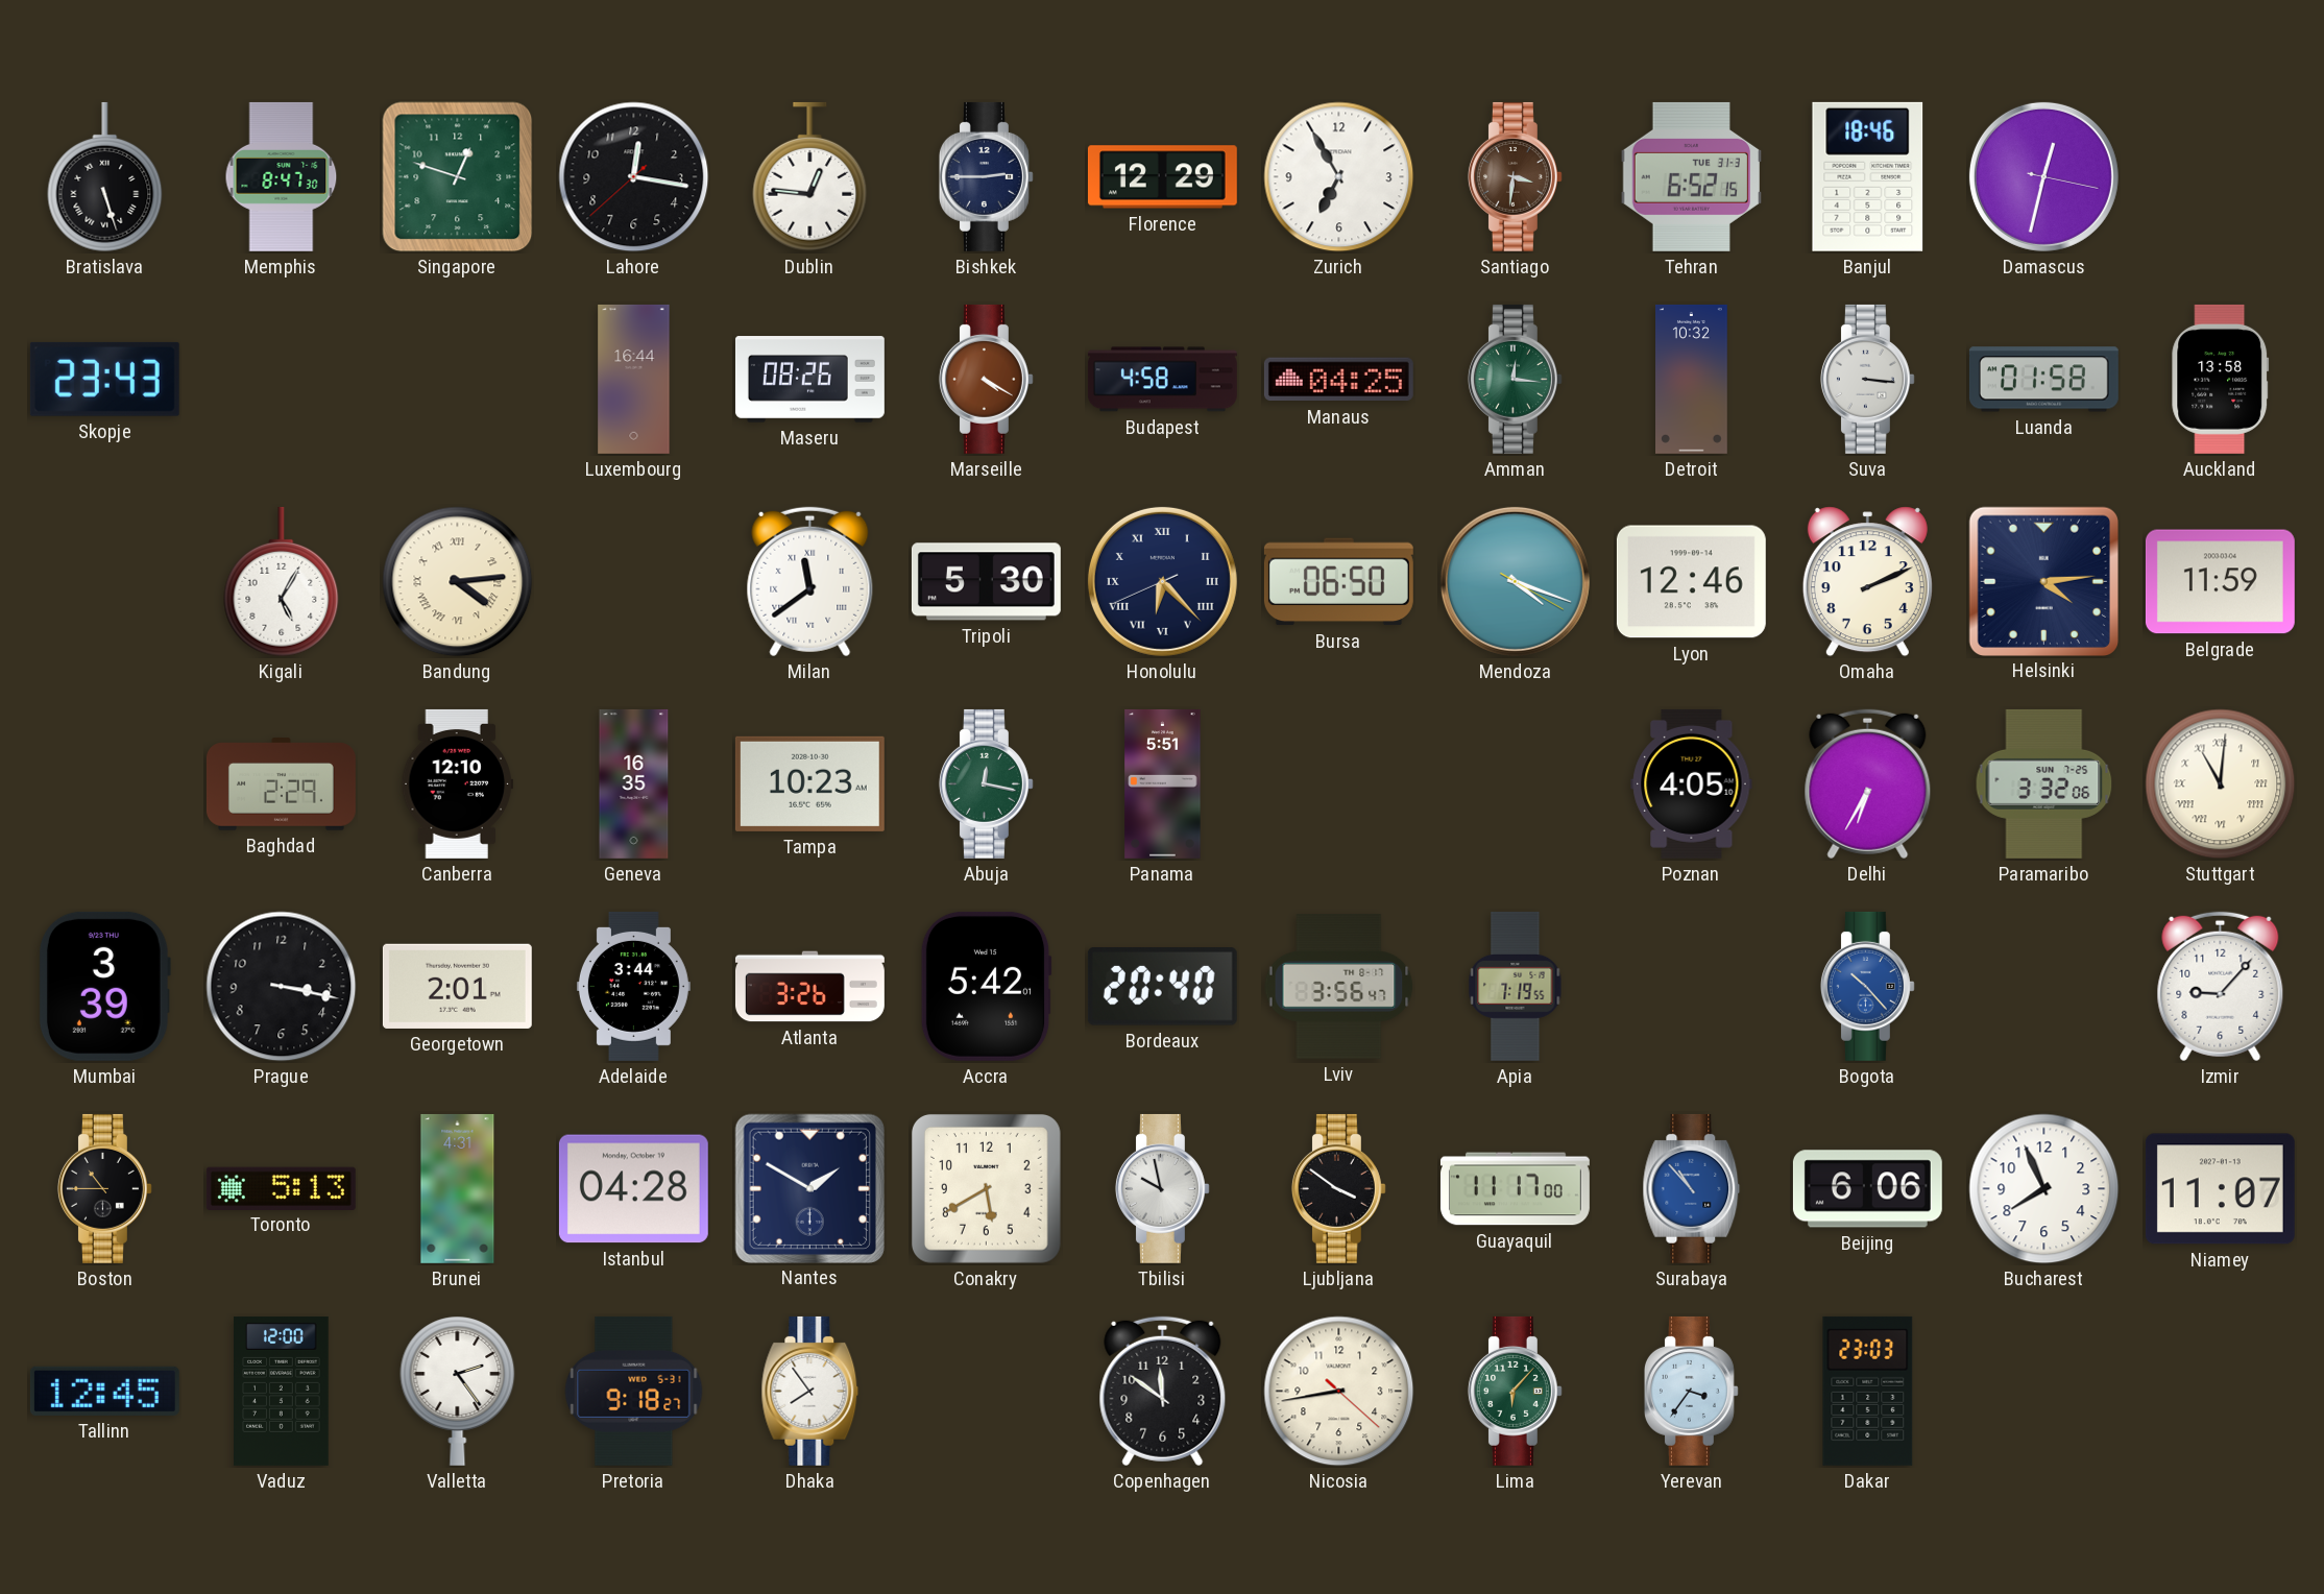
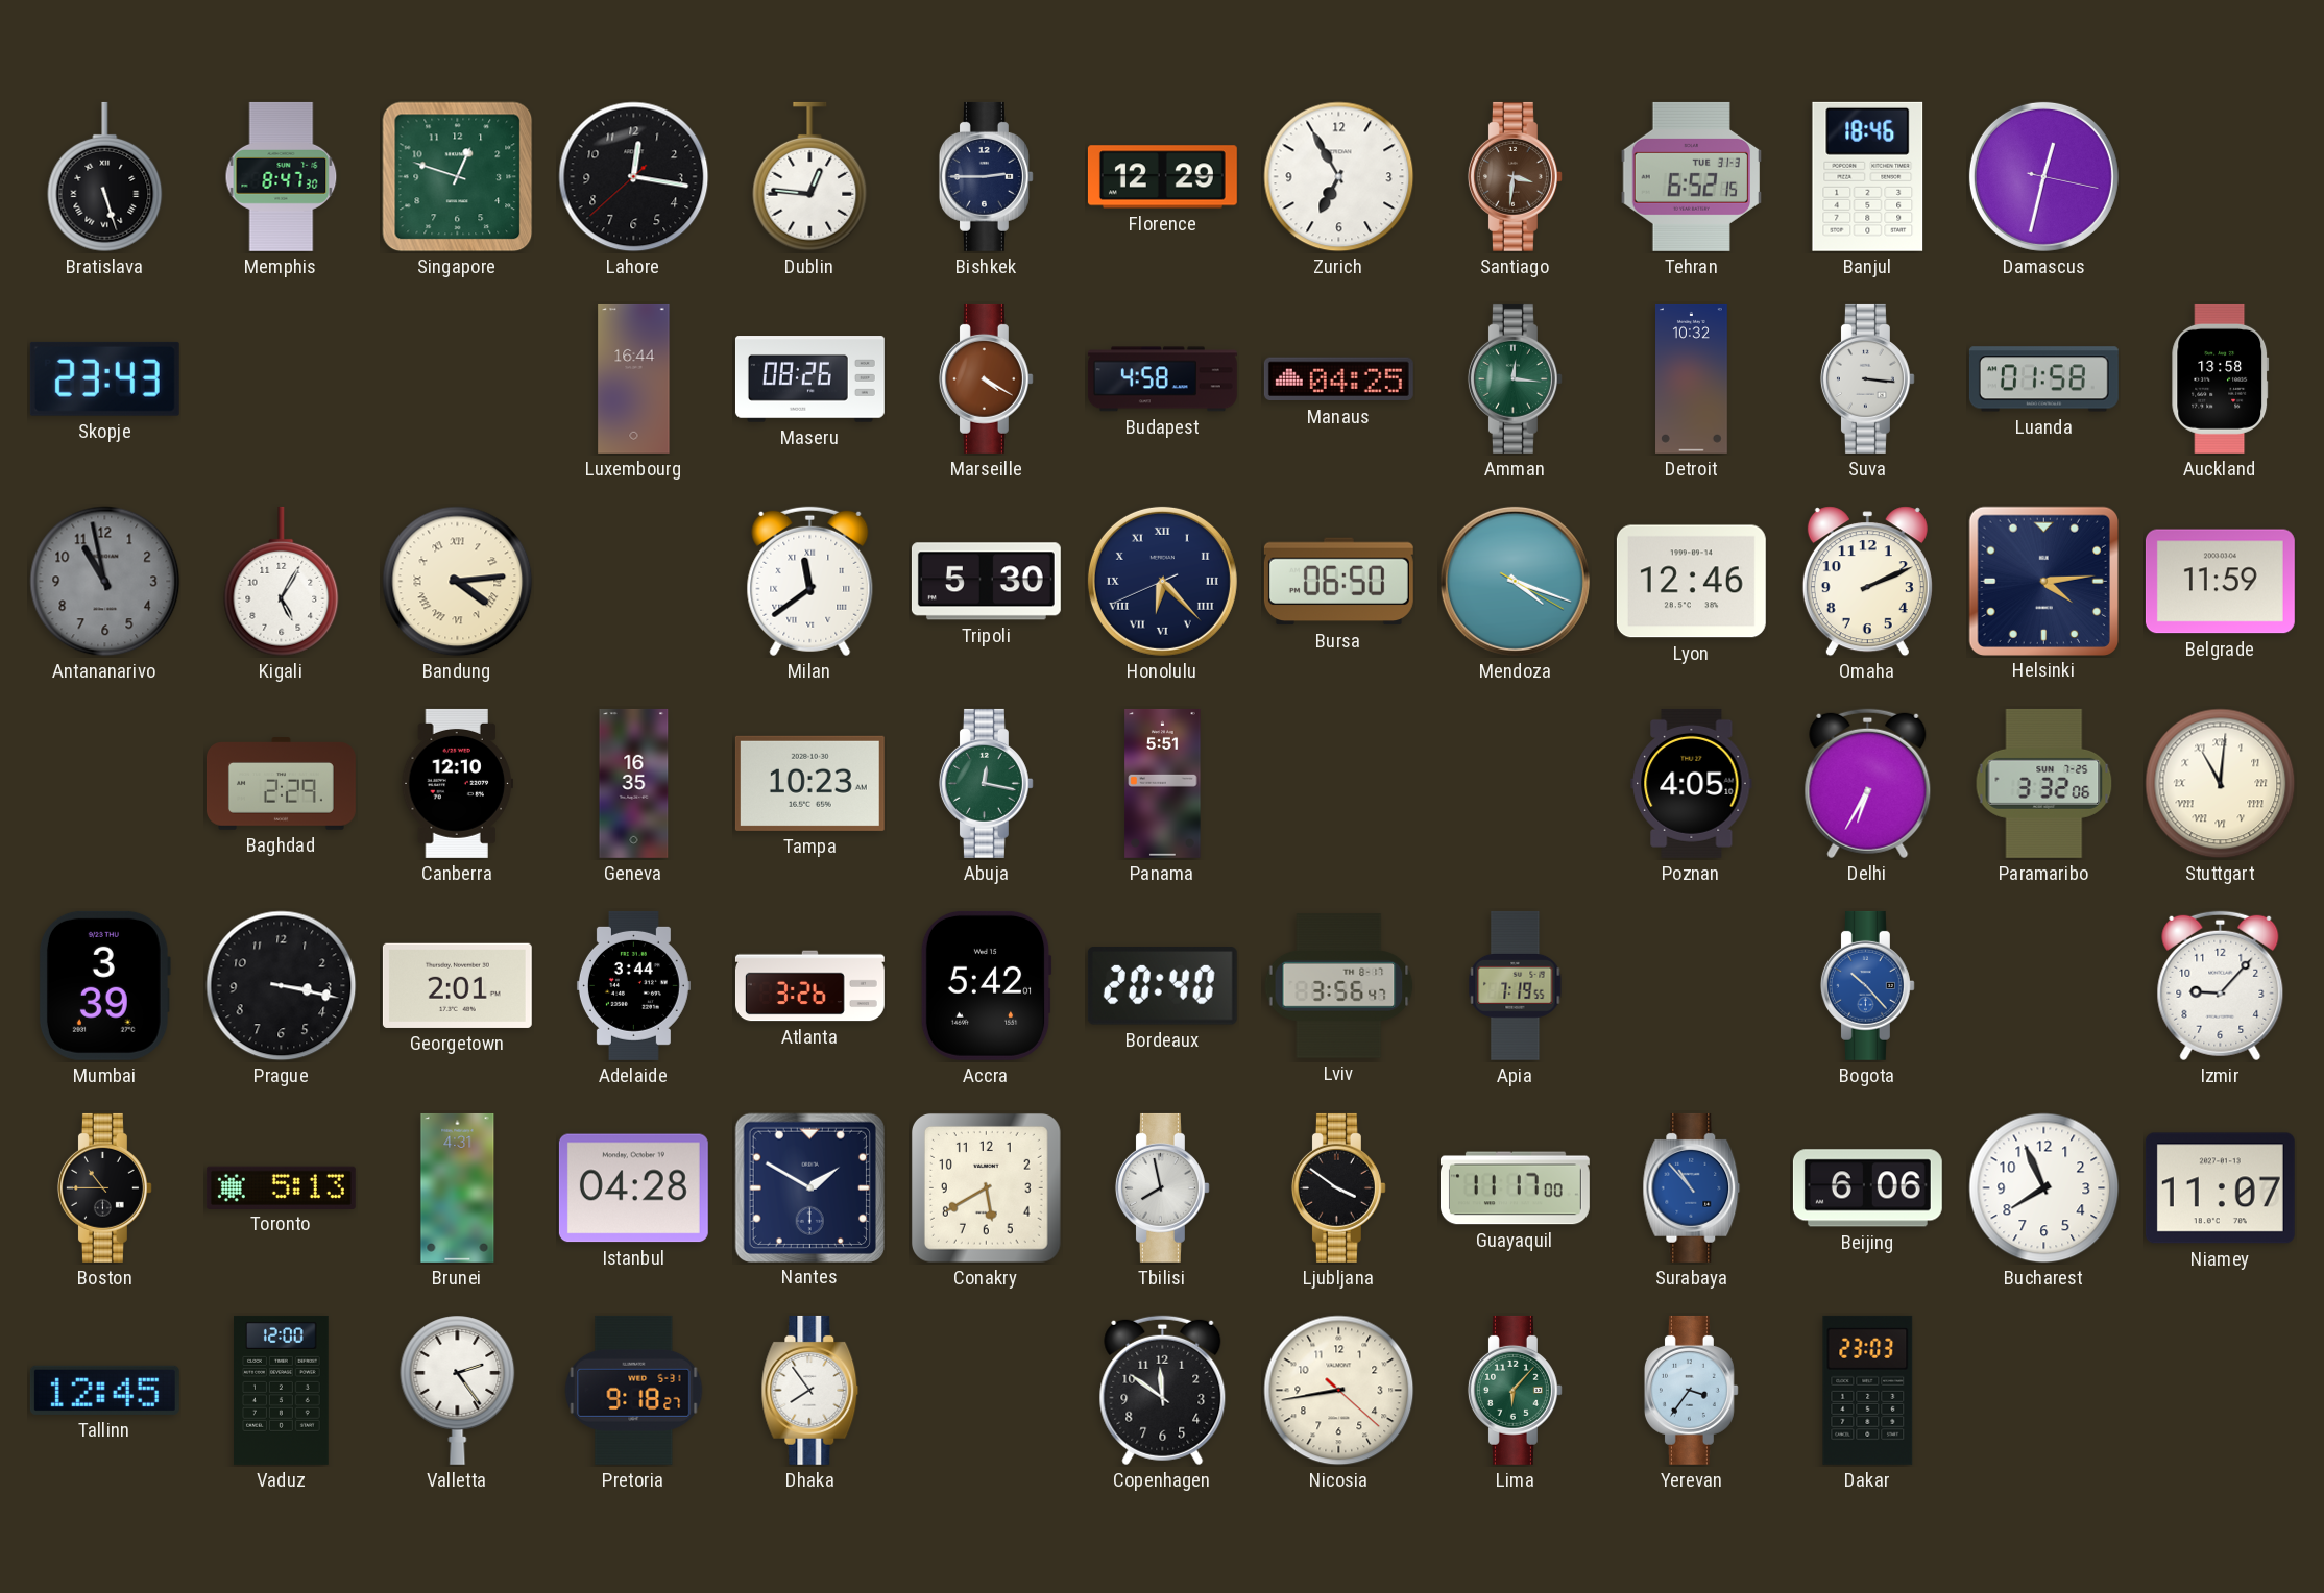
Antananarivo: none -> 10:58
Tbilisi: 9:58 -> 7:58
